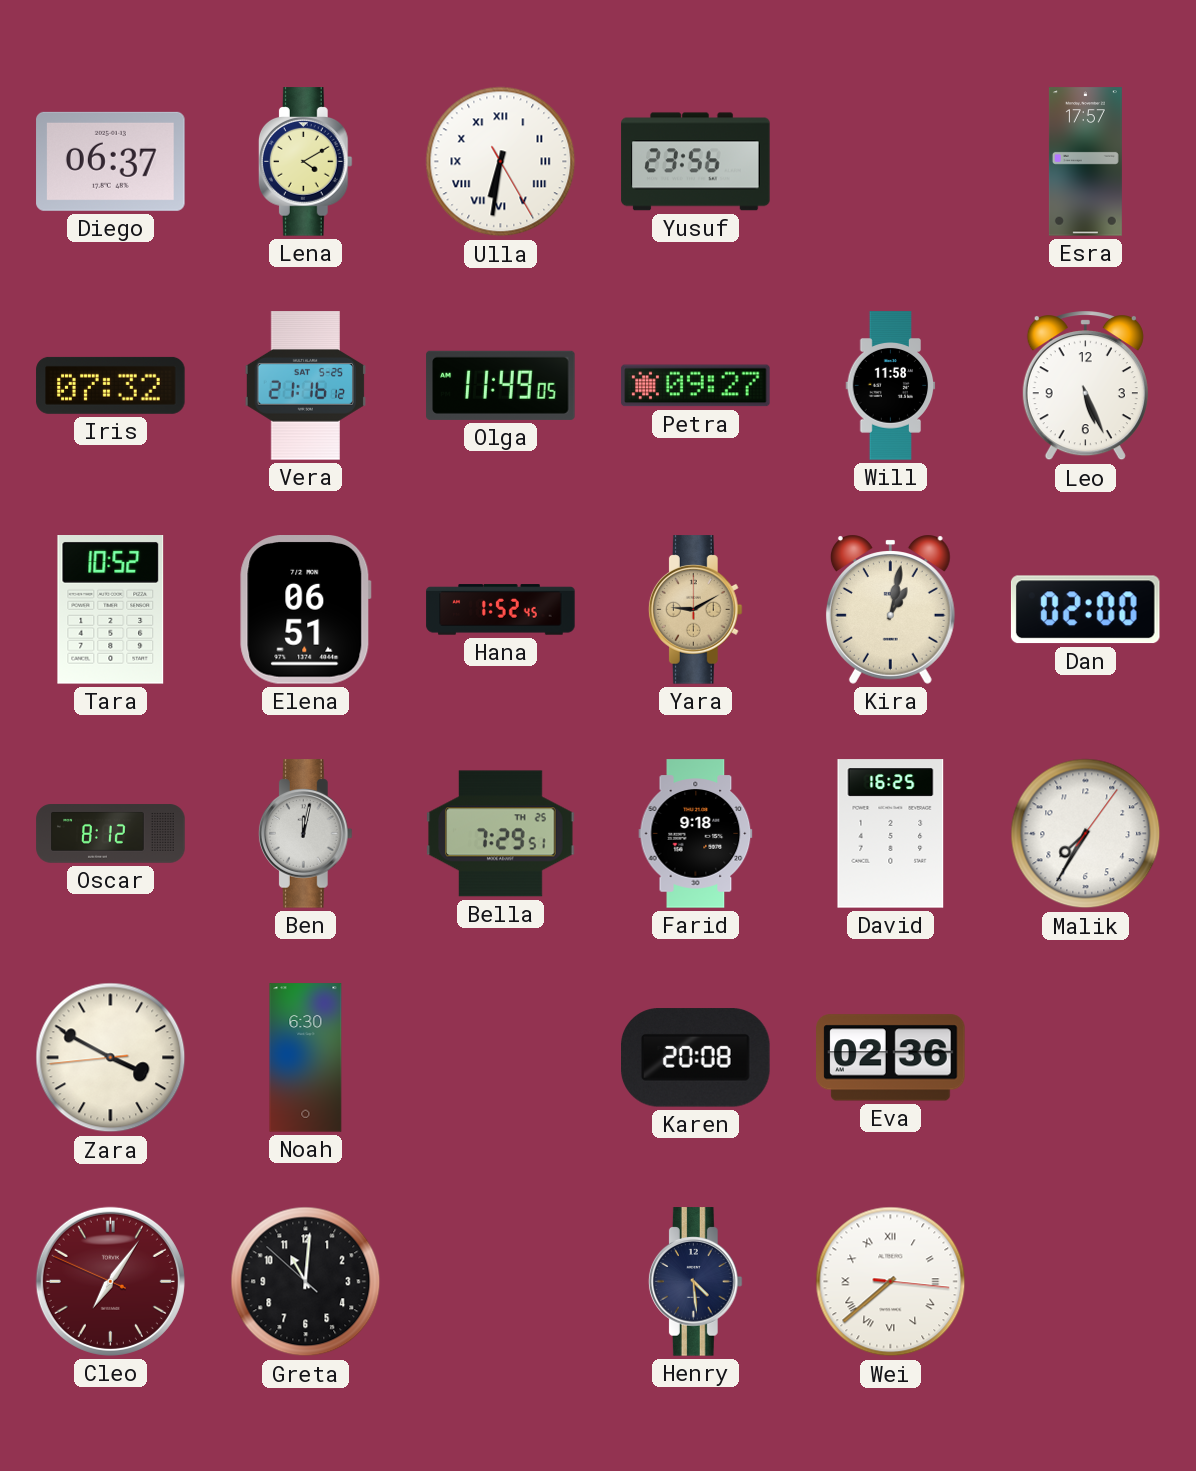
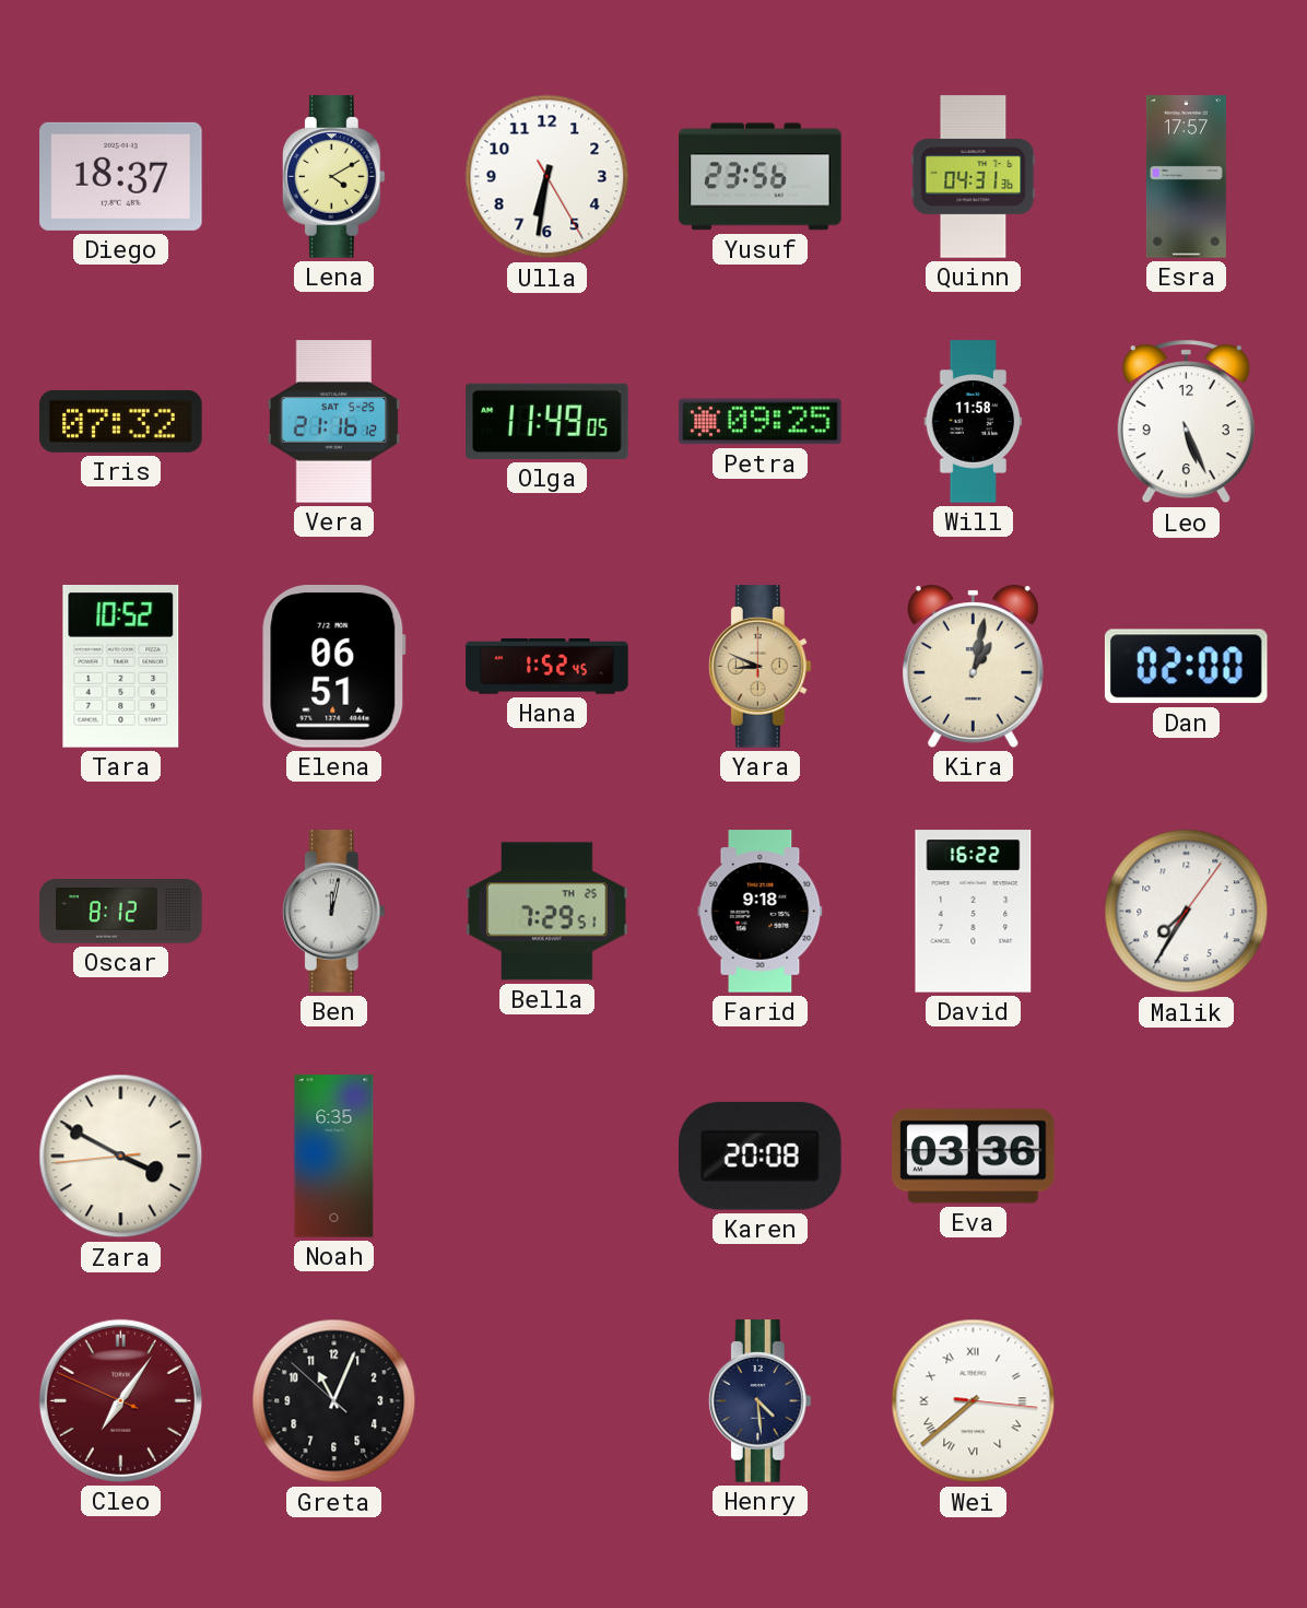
Diego: 06:37 -> 18:37
Ulla numerals: Roman -> Arabic
Quinn: none -> 04:31
Petra: 09:27 -> 09:25
Yara: 9:10 -> 8:49
David: 16:25 -> 16:22
Noah: 6:30 -> 6:35
Eva: 02:36 -> 03:36
Greta: 11:00 -> 11:03
